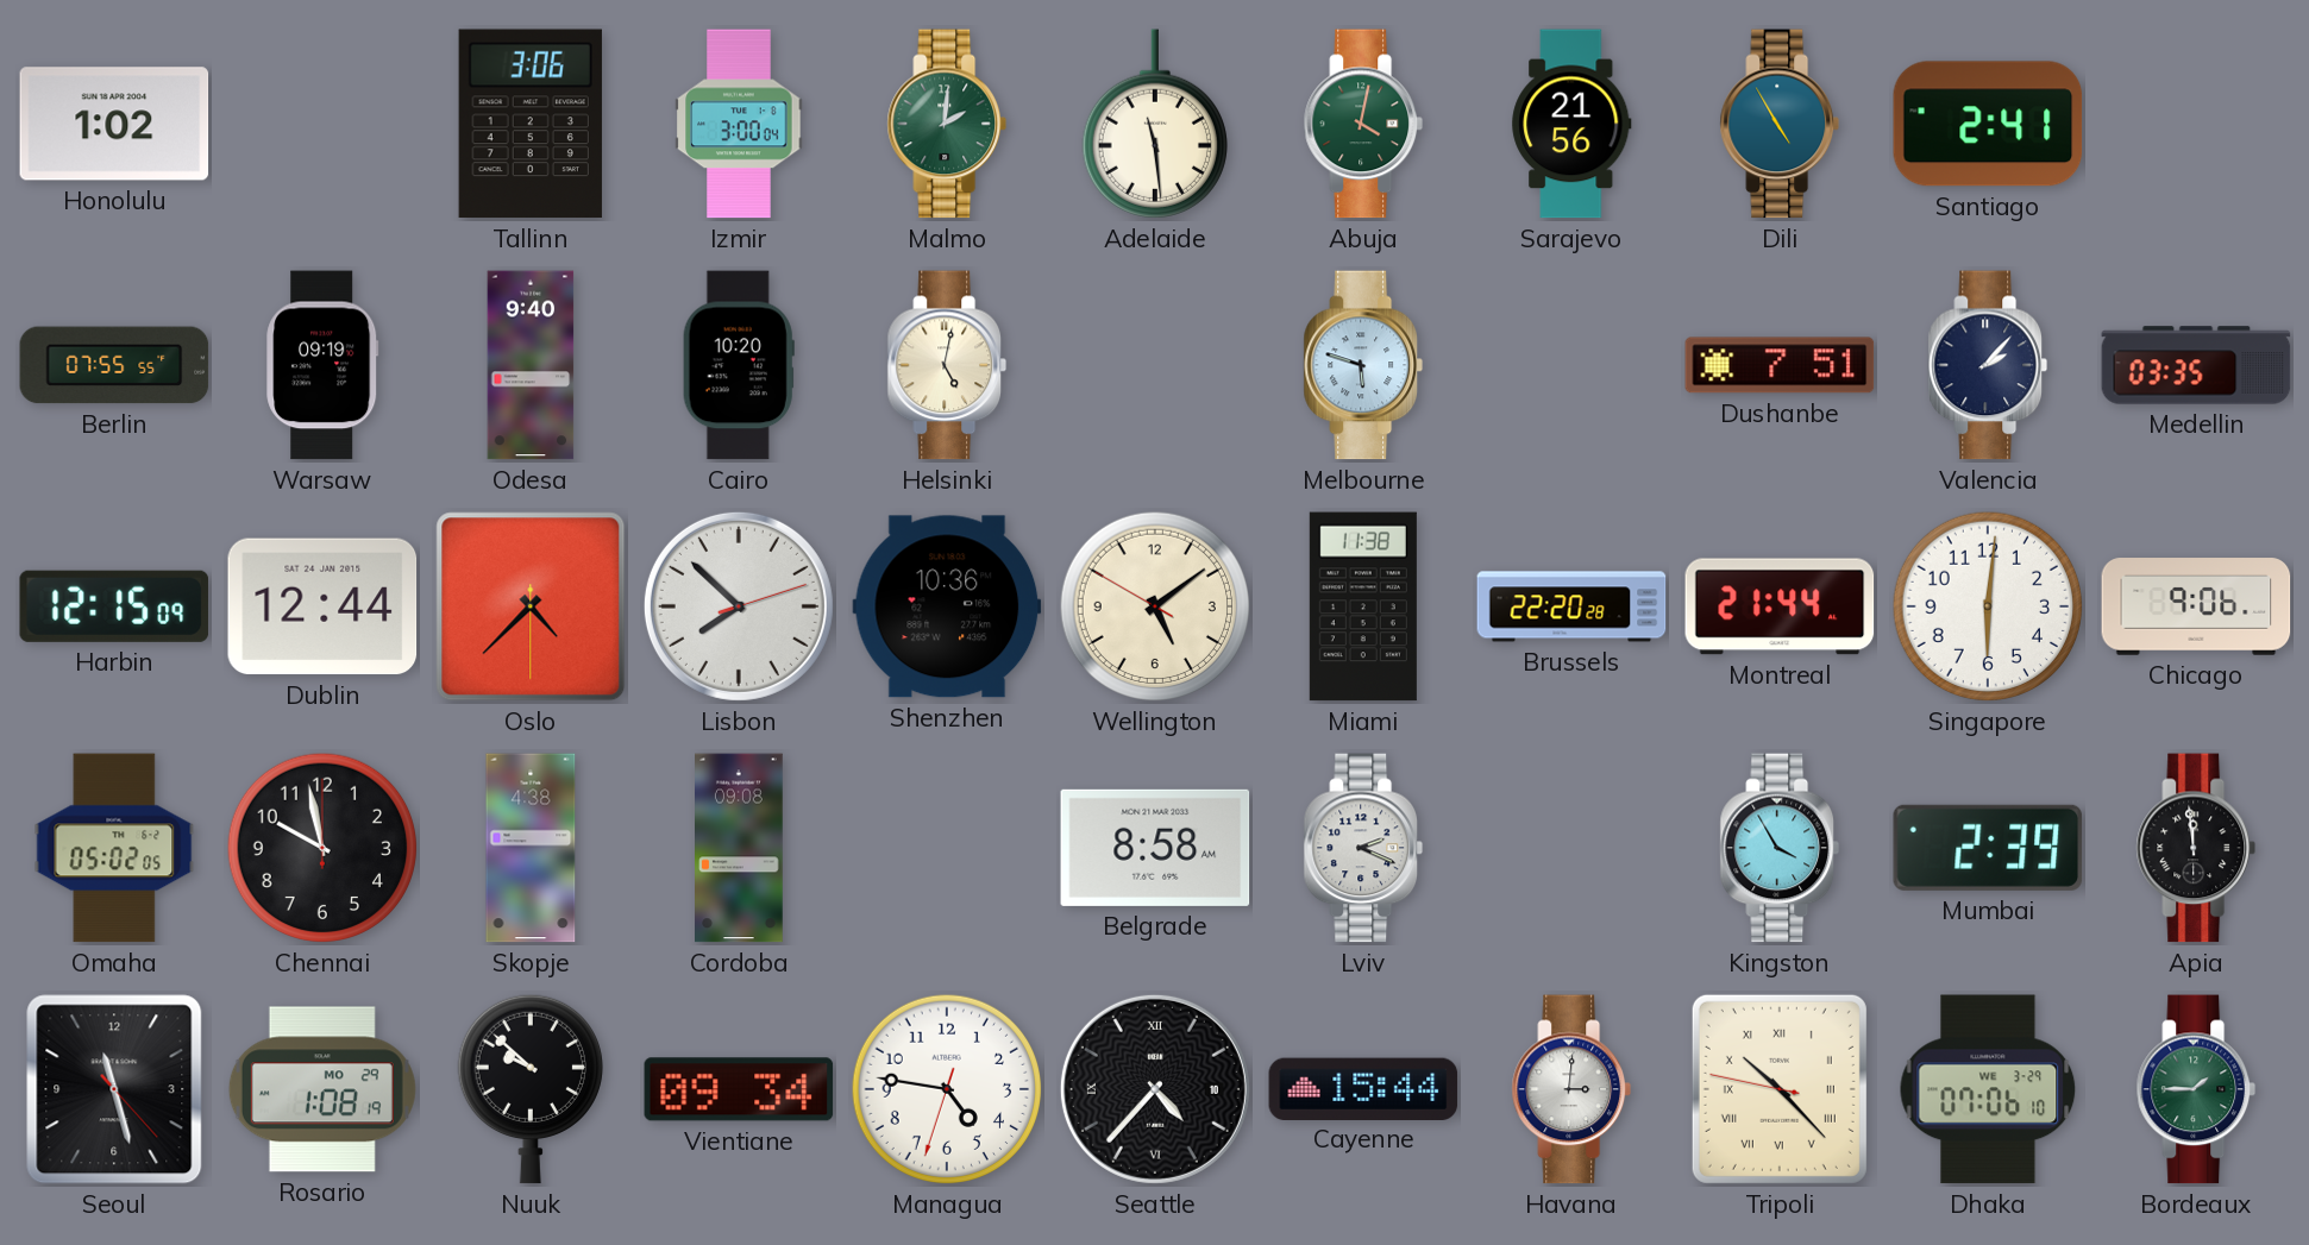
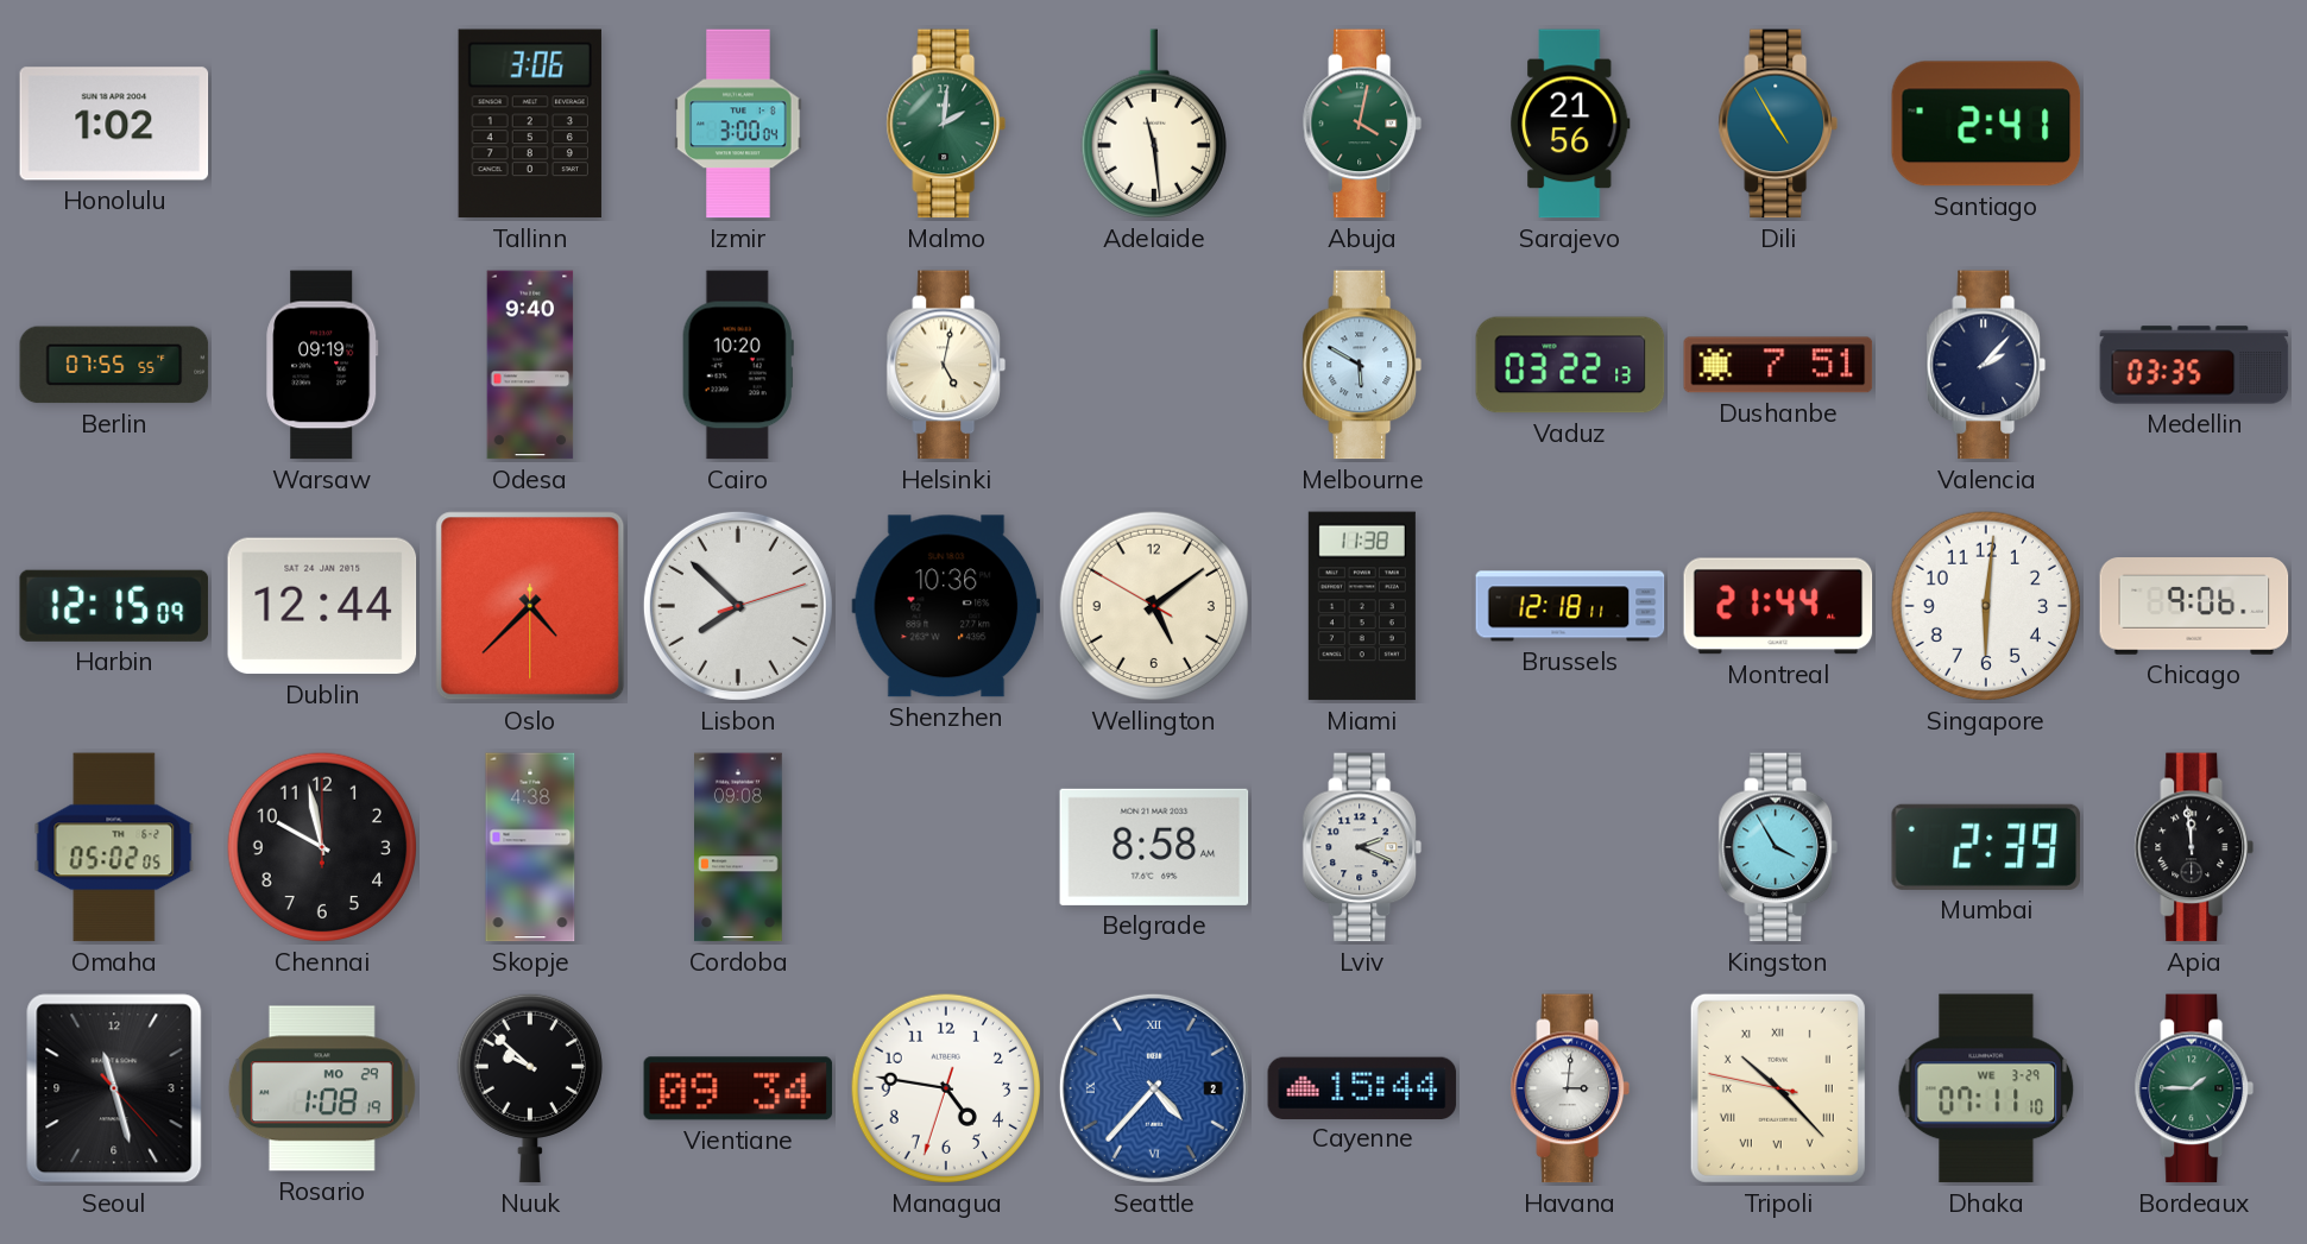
Melbourne: 5:48 -> 5:50
Vaduz: none -> 03:22
Brussels: 22:20 -> 12:18
Seattle date: 10 -> 2
Seattle dial: black -> blue
Dhaka: 07:06 -> 07:11
